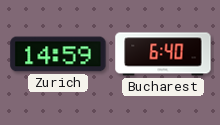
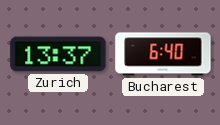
Zurich: 14:59 -> 13:37
